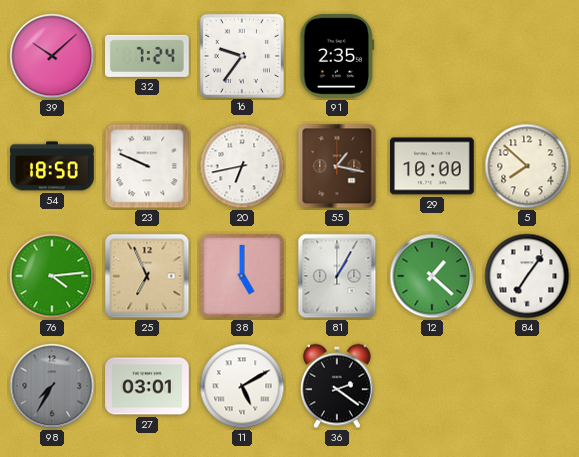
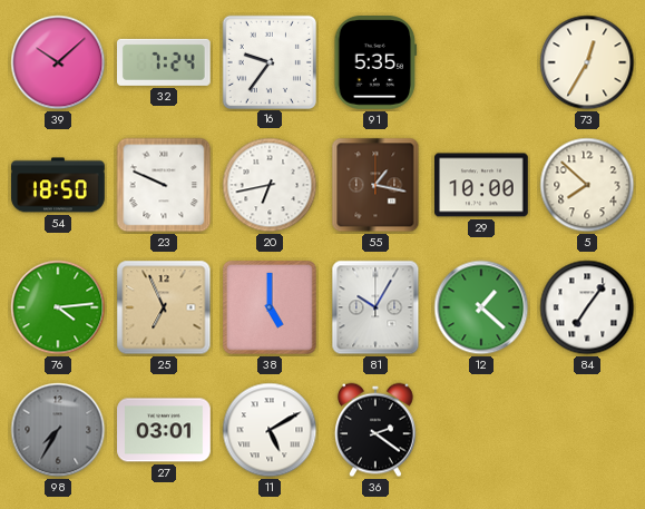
91: 2:35 -> 5:35
73: none -> 12:35
81: 1:05 -> 10:05
